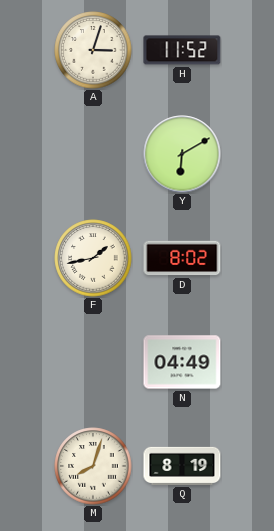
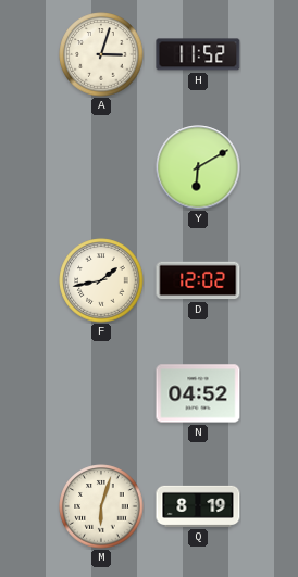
D: 8:02 -> 12:02
N: 04:49 -> 04:52
M: 8:03 -> 6:03
